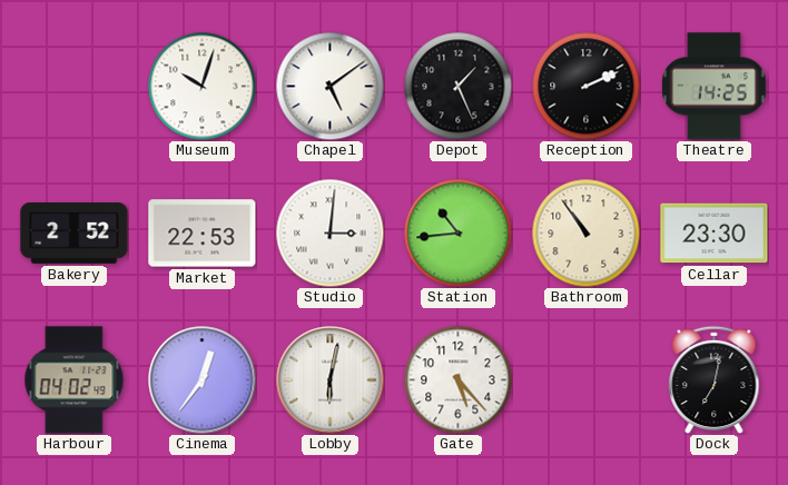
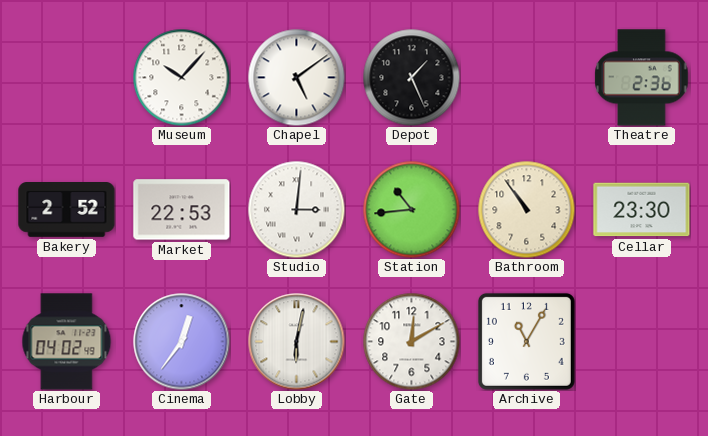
Museum: 10:03 -> 10:07
Reception: 2:11 -> none
Theatre: 14:25 -> 2:36
Gate: 5:23 -> 12:10
Archive: none -> 11:05
Dock: 7:02 -> none
